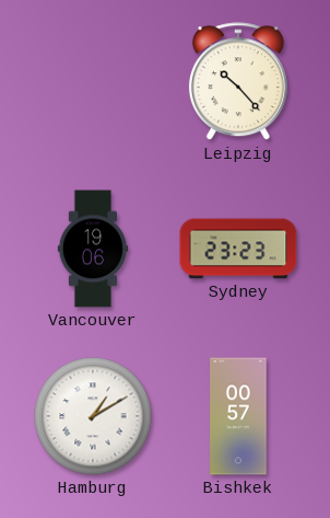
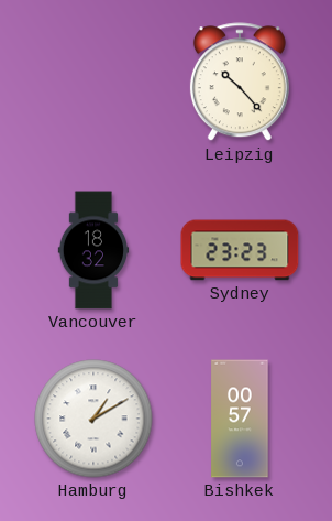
Vancouver: 19:06 -> 18:32
